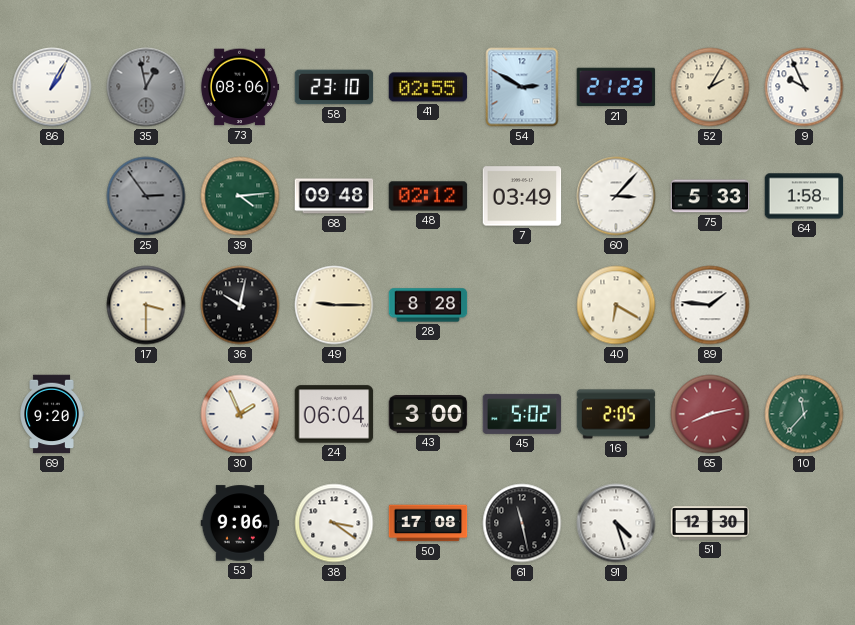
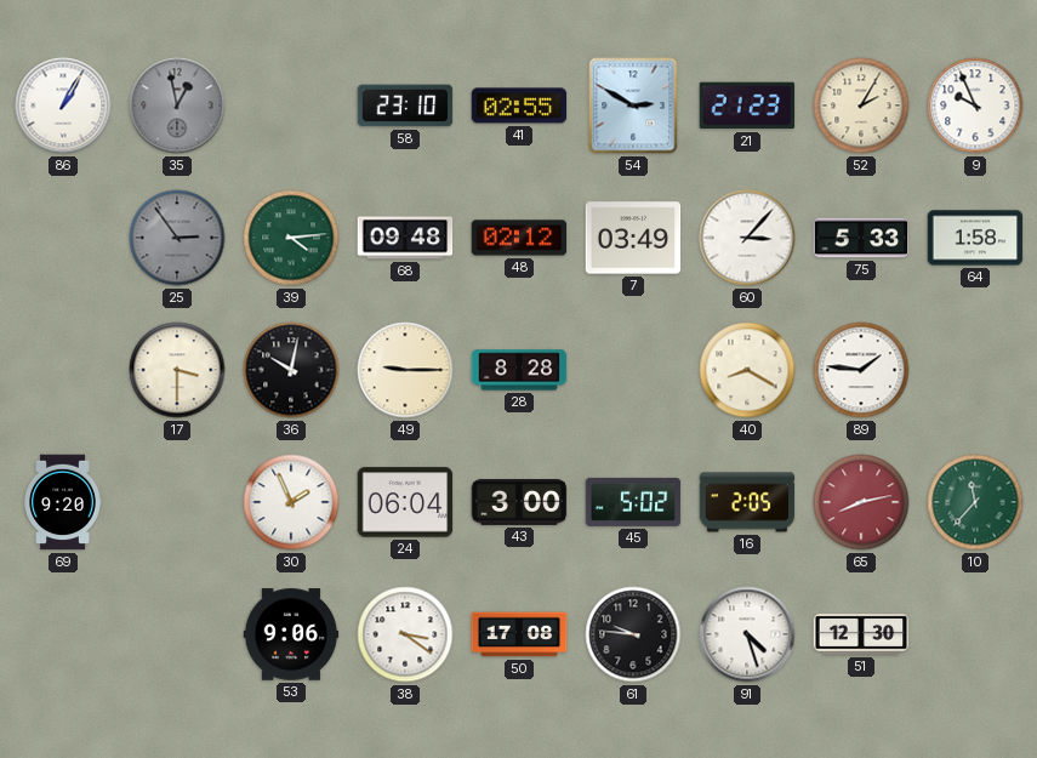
73: 08:06 -> none
40: 6:20 -> 8:20
61: 11:28 -> 9:46
